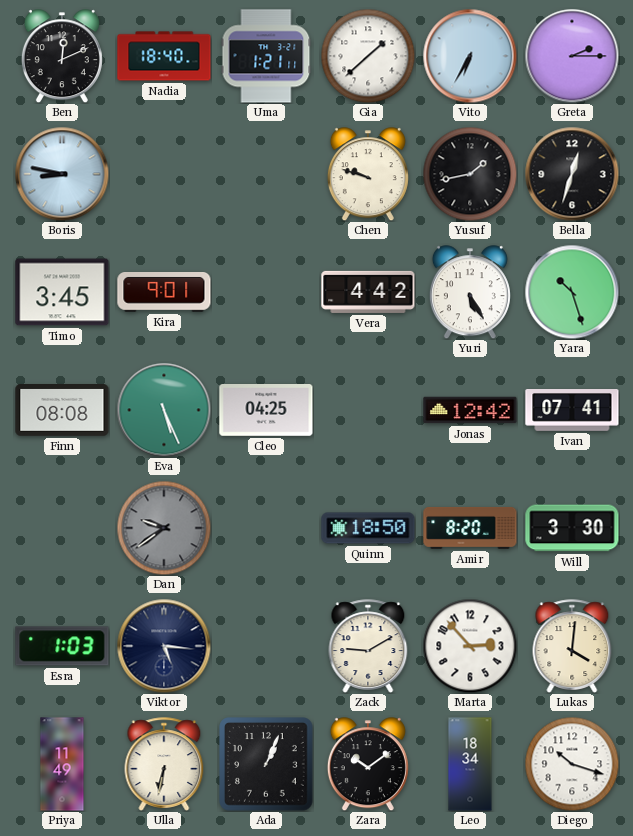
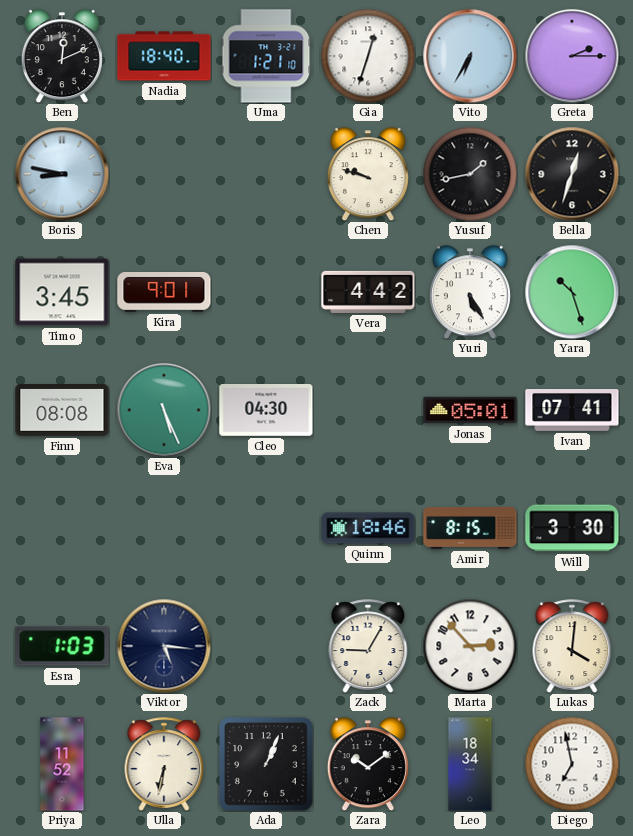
Uma: 1:21:11 -> 1:21:10
Gia: 1:38 -> 12:33
Cleo: 04:25 -> 04:30
Jonas: 12:42 -> 05:01
Dan: 9:39 -> none
Quinn: 18:50 -> 18:46
Amir: 8:20 -> 8:15
Zack: 9:10 -> 9:05
Priya: 11:49 -> 11:52
Diego: 10:18 -> 6:58
